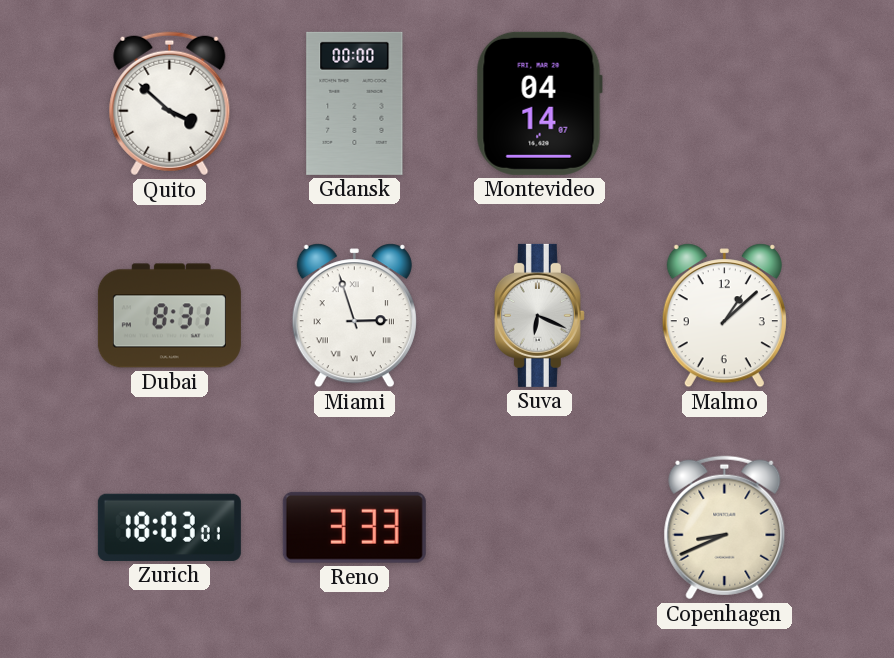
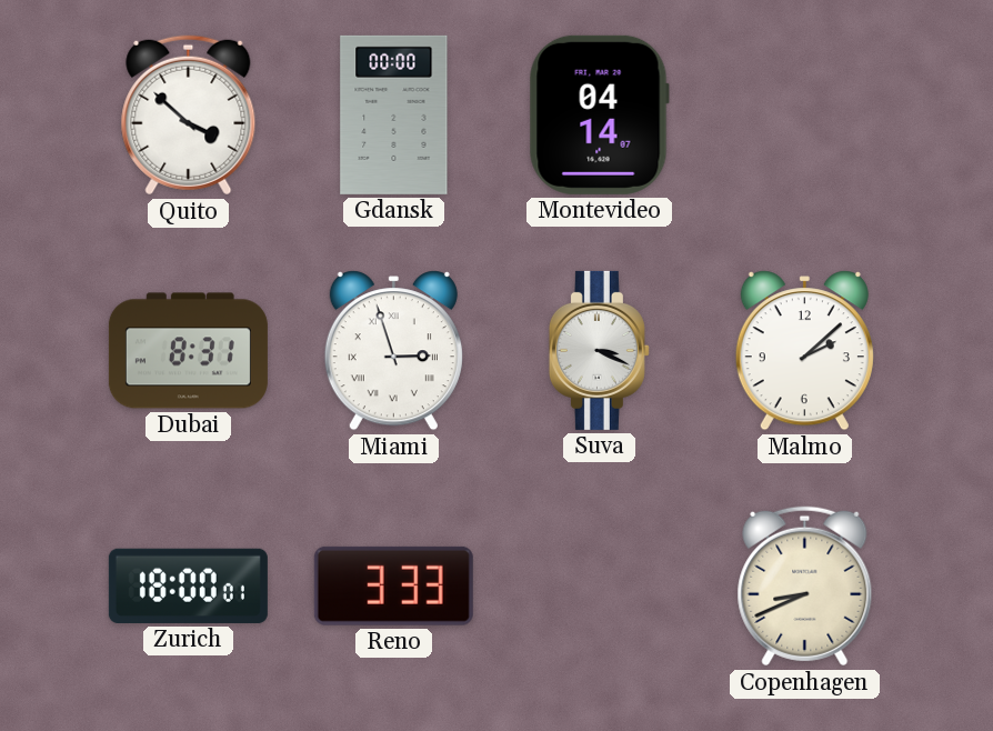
Suva: 6:19 -> 3:19
Malmo: 1:08 -> 2:08
Zurich: 18:03 -> 18:00
